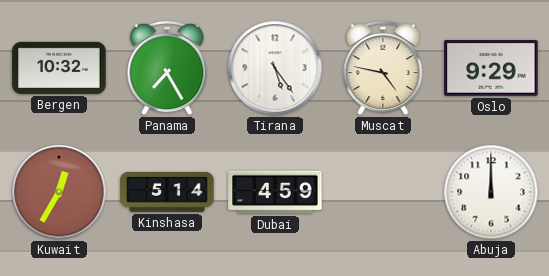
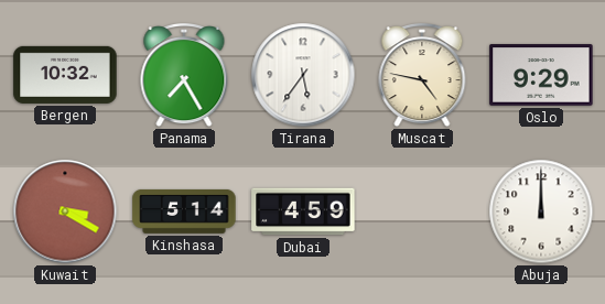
Tirana: 5:24 -> 5:36
Kuwait: 12:35 -> 3:20
